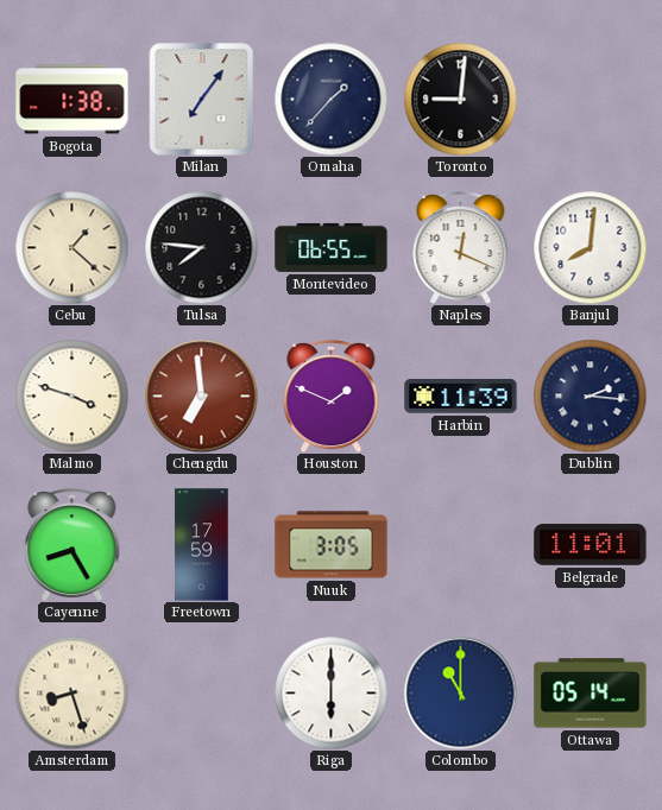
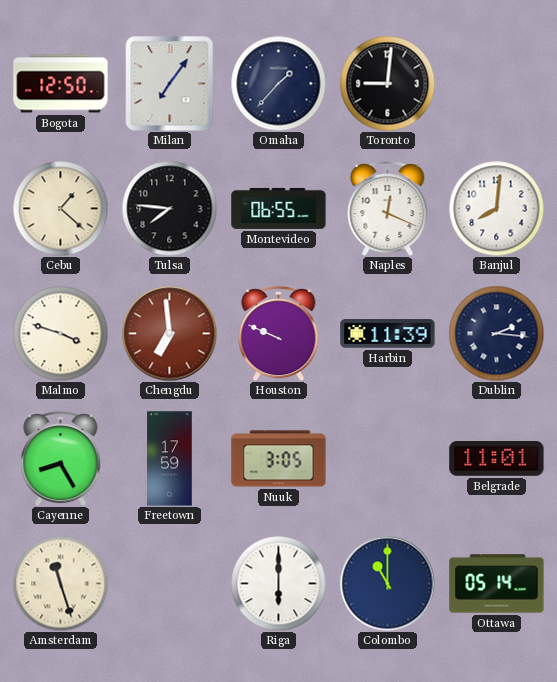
Bogota: 1:38 -> 12:50
Houston: 1:49 -> 9:49
Amsterdam: 8:27 -> 11:27
